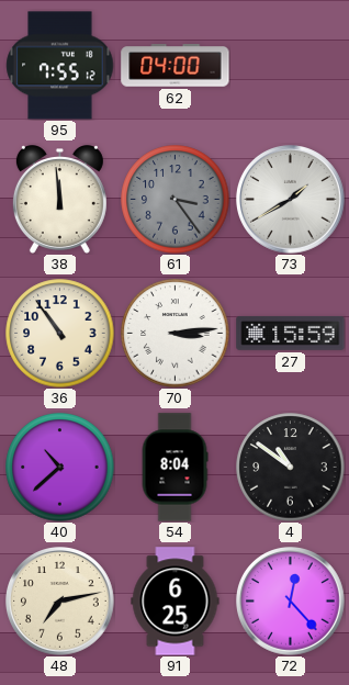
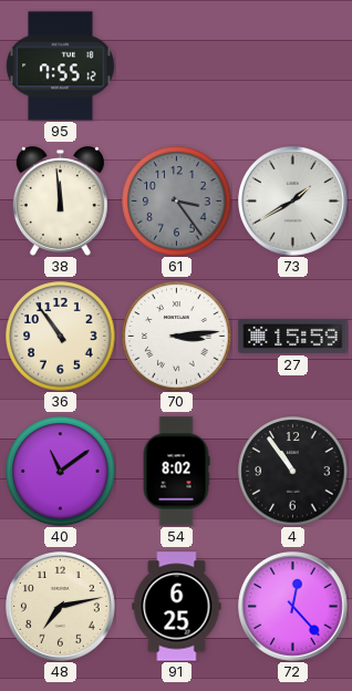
62: 04:00 -> none
40: 10:38 -> 11:09
54: 8:04 -> 8:02
4: 10:51 -> 10:54
